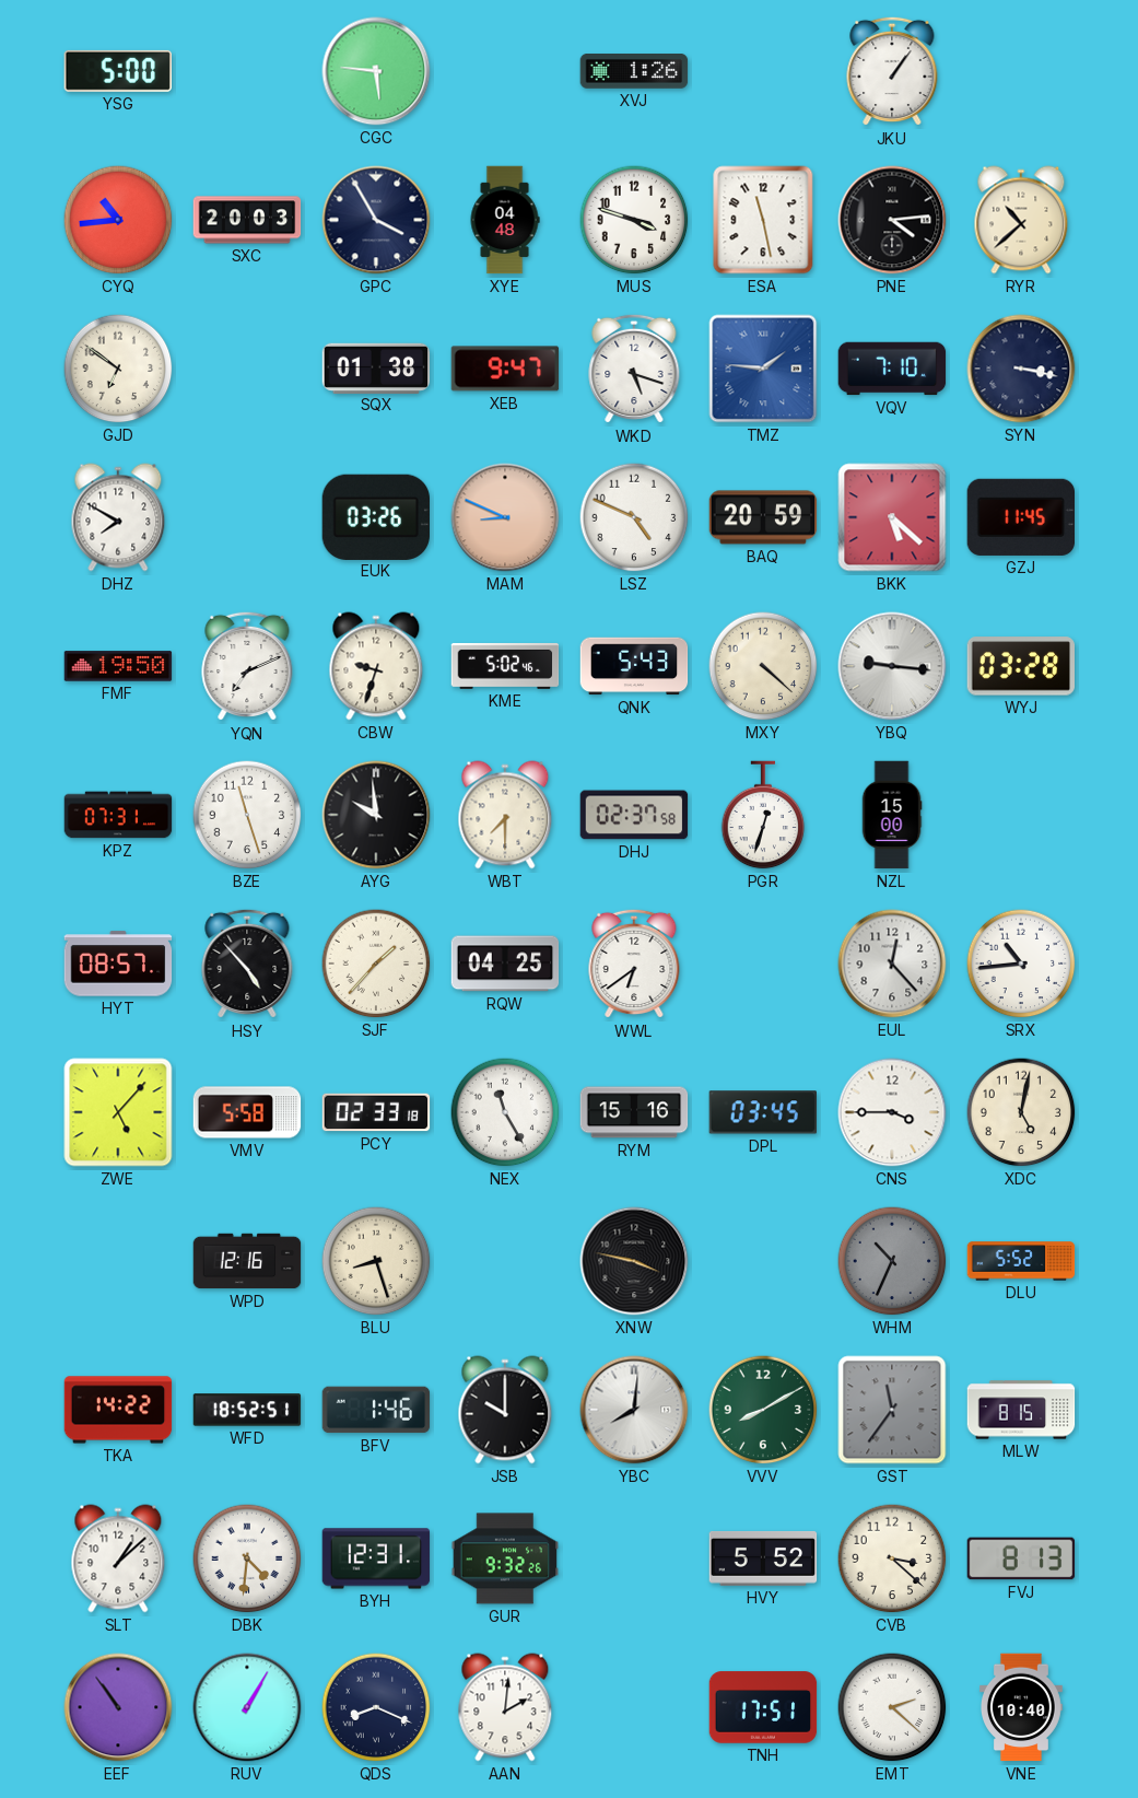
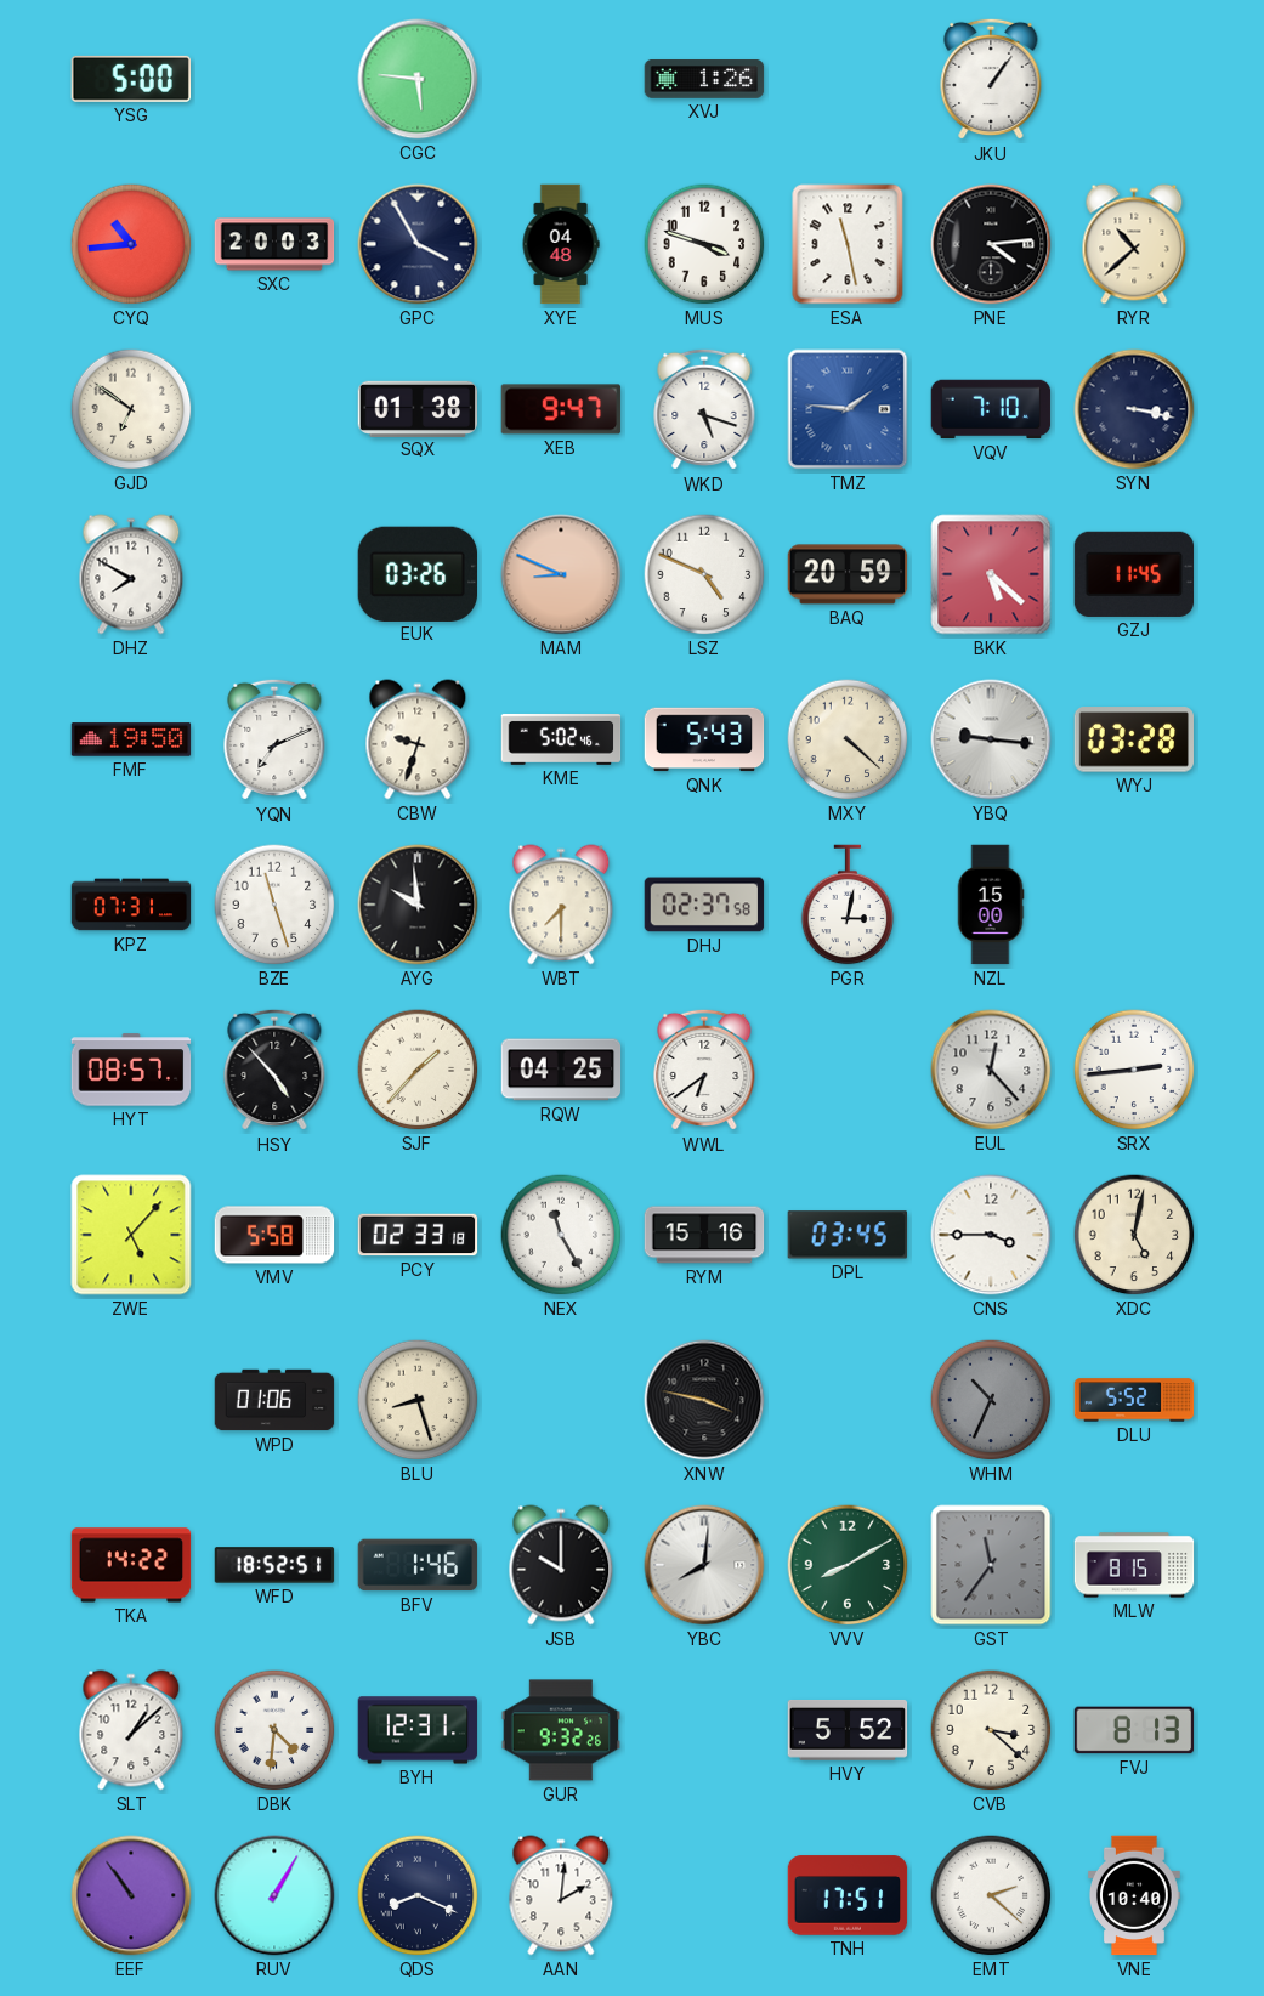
PGR: 12:33 -> 3:02
SRX: 10:44 -> 2:44
WPD: 12:16 -> 01:06
